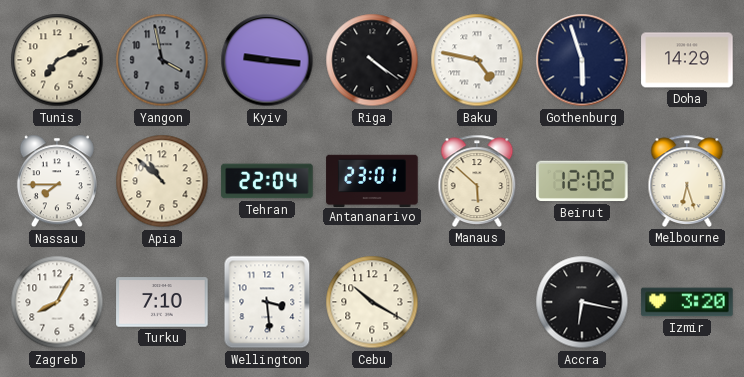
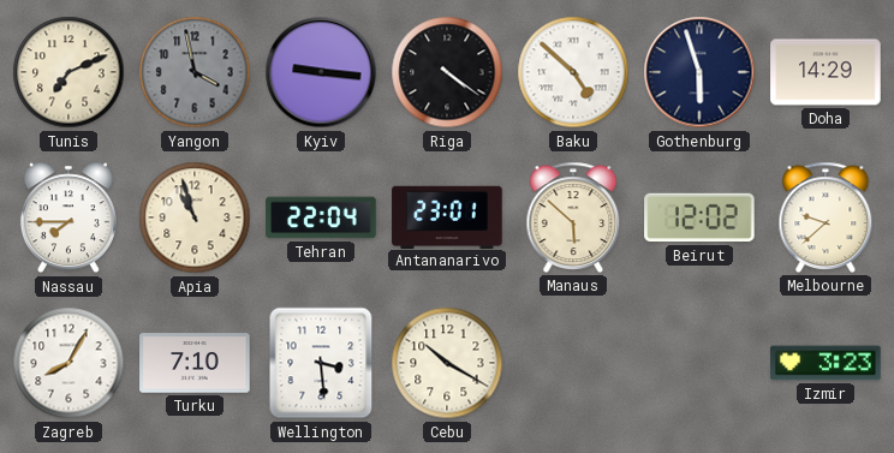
Baku: 4:47 -> 4:52
Apia: 10:52 -> 10:57
Melbourne: 6:27 -> 9:38
Accra: 6:17 -> none
Izmir: 3:20 -> 3:23
